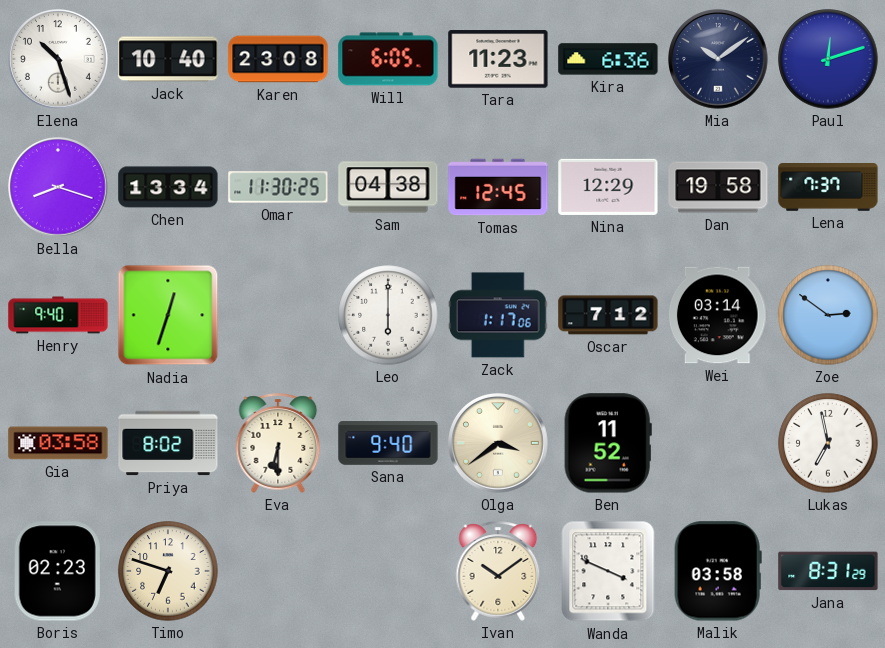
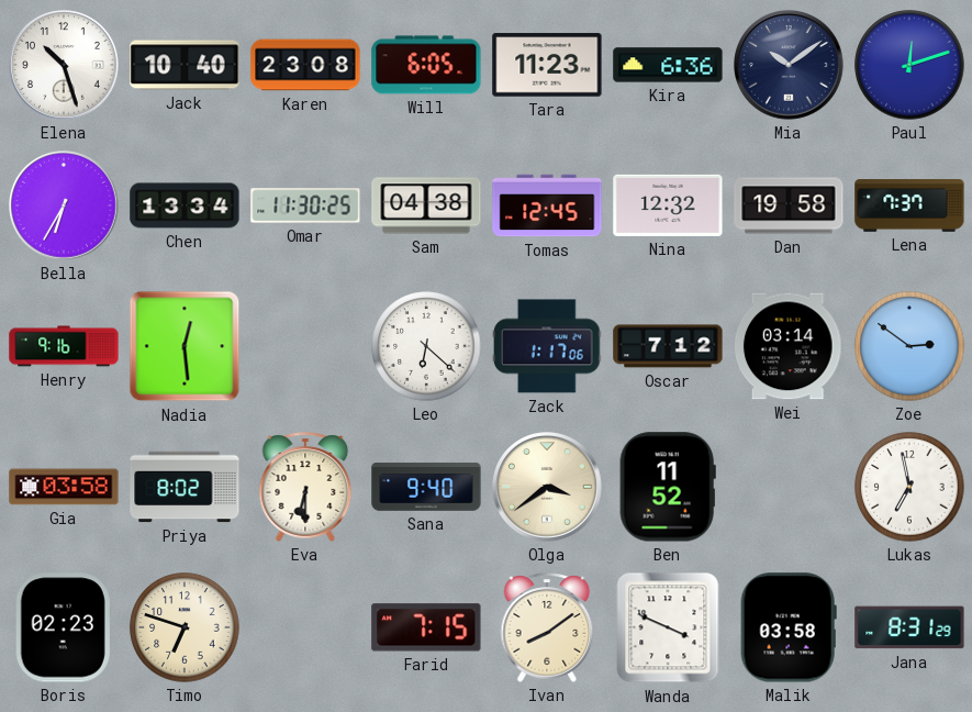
Bella: 8:18 -> 6:35
Nina: 12:29 -> 12:32
Henry: 9:40 -> 9:16
Nadia: 12:33 -> 12:29
Leo: 6:00 -> 6:22
Farid: none -> 7:15
Ivan: 10:09 -> 8:09
